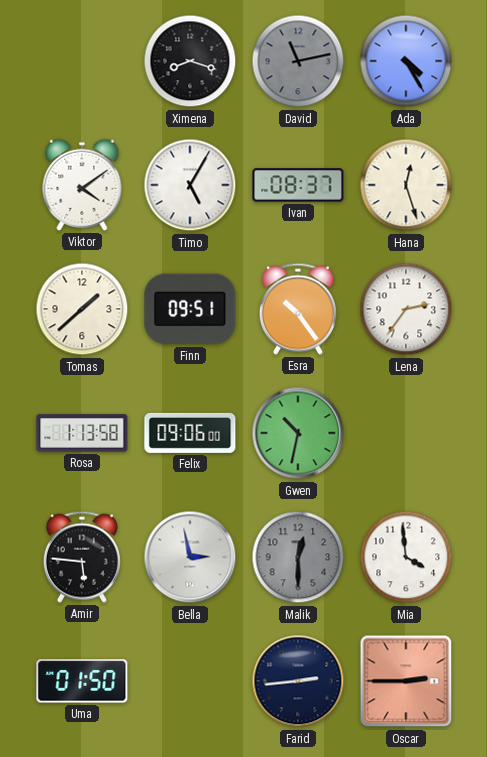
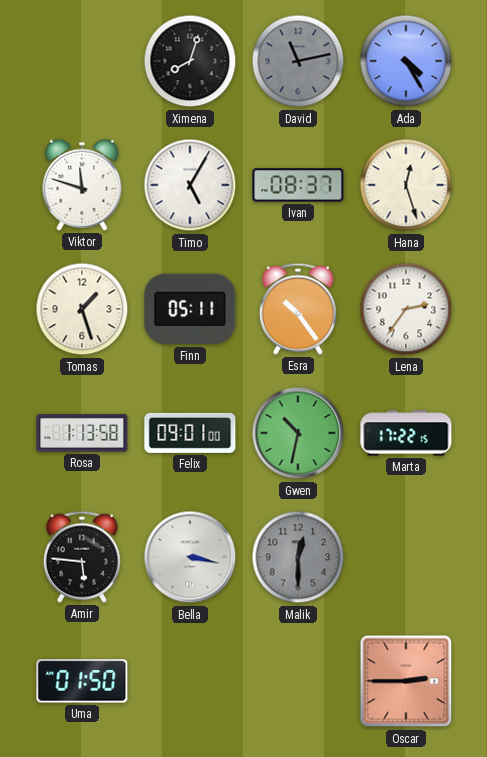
Ximena: 8:18 -> 8:03
Viktor: 4:09 -> 11:48
Tomas: 1:38 -> 1:27
Finn: 09:51 -> 05:11
Felix: 09:06 -> 09:01
Marta: none -> 17:22
Bella: 2:58 -> 3:17
Mia: 3:59 -> none
Farid: 2:44 -> none
